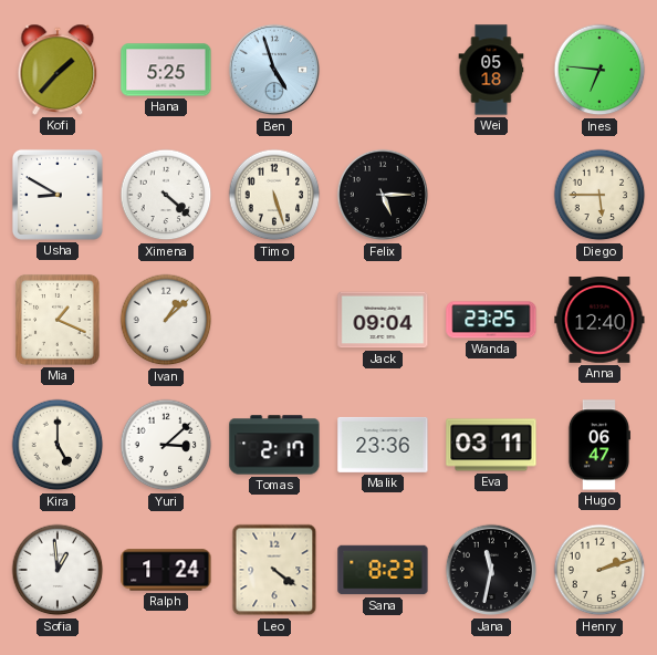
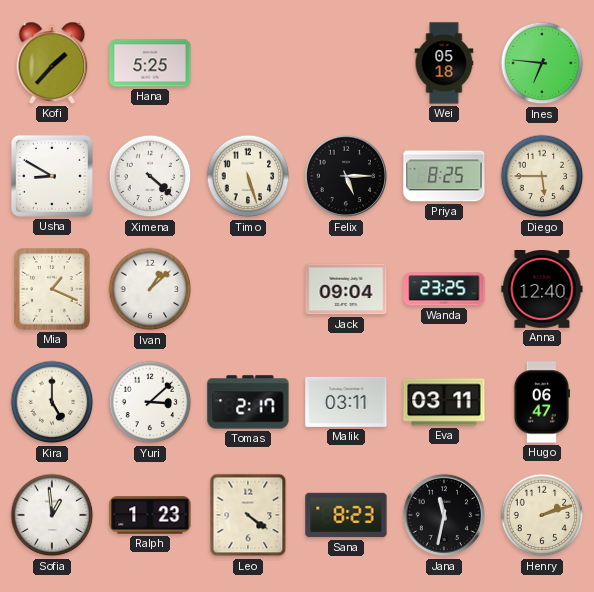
Ben: 4:57 -> none
Priya: none -> 8:25
Malik: 23:36 -> 03:11
Ralph: 1:24 -> 1:23
